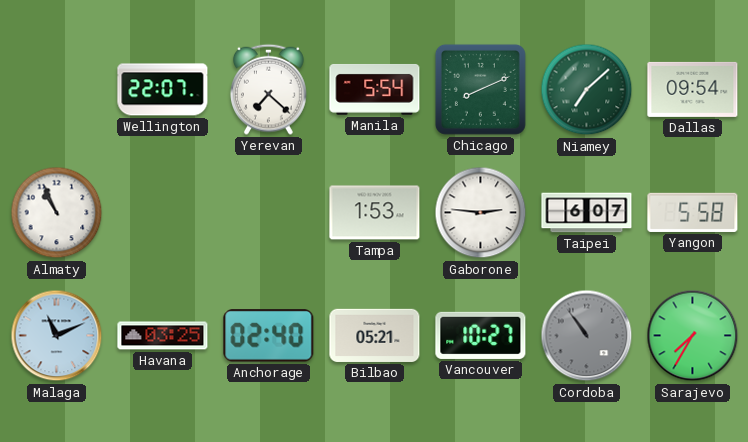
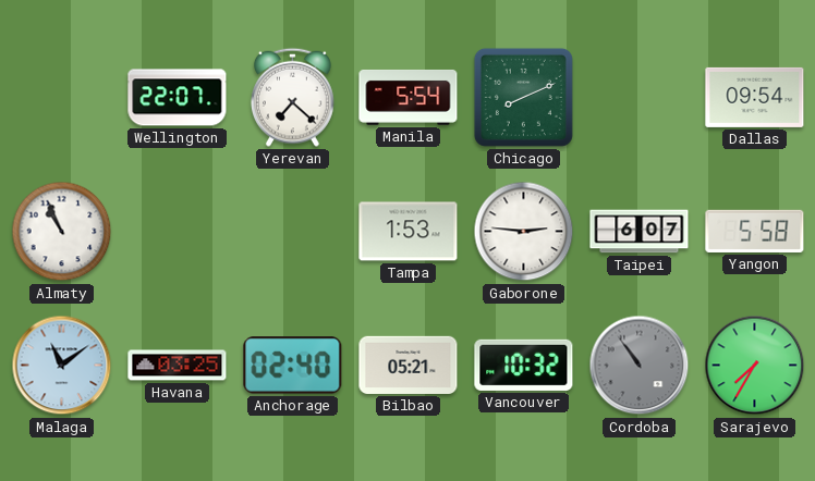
Niamey: 7:08 -> none
Malaga: 11:11 -> 11:09
Vancouver: 10:27 -> 10:32
